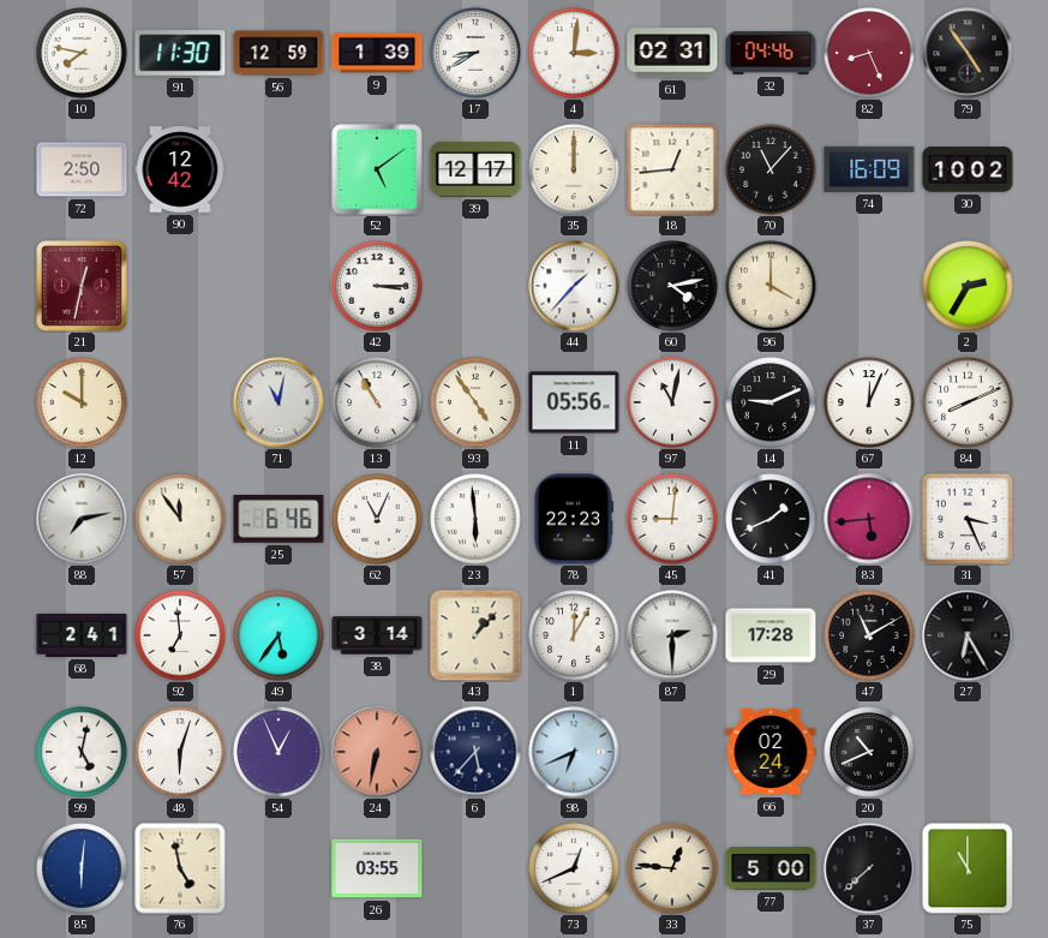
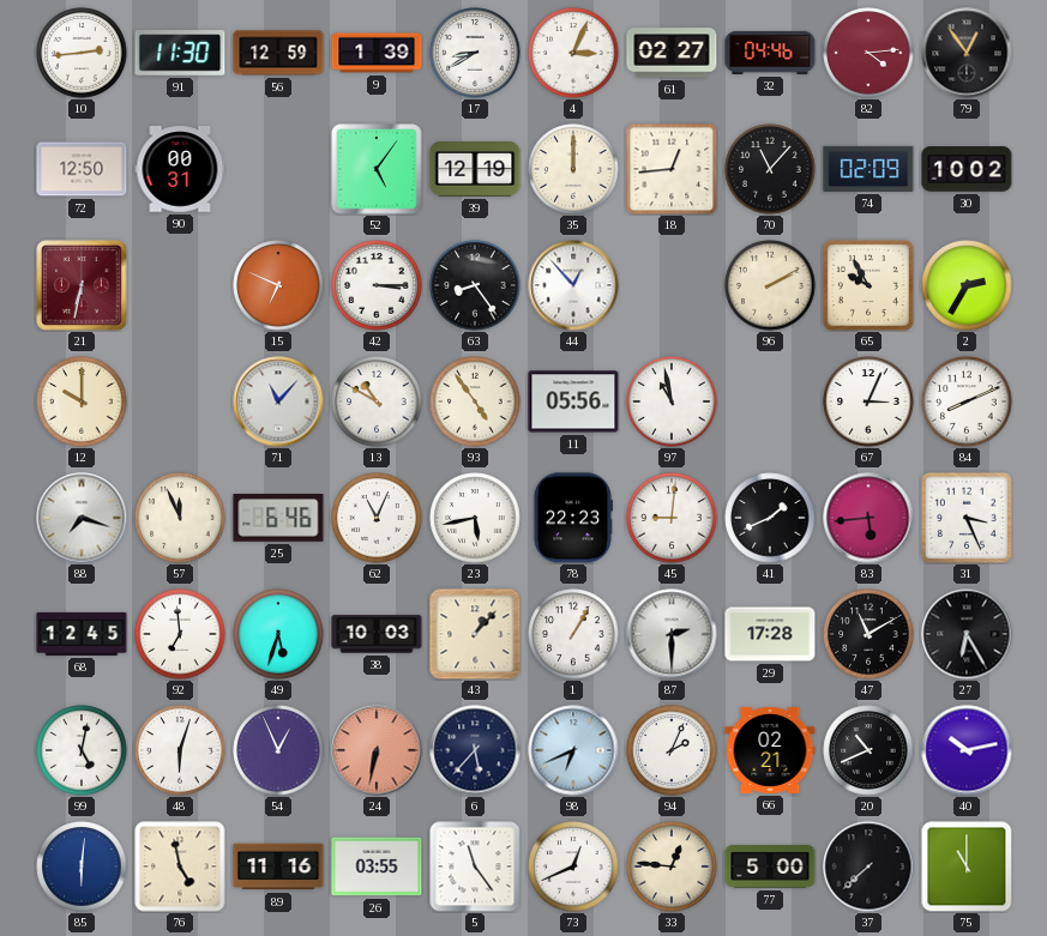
10: 7:47 -> 2:44
4: 3:01 -> 3:04
61: 02:31 -> 02:27
82: 8:26 -> 4:14
79: 4:54 -> 12:54
72: 2:50 -> 12:50
90: 12:42 -> 00:31
52: 5:09 -> 5:06
39: 12:17 -> 12:19
74: 16:09 -> 02:09
21: 12:32 -> 6:32
15: none -> 6:49
63: none -> 8:24
44: 1:37 -> 12:53
60: 4:13 -> none
96: 4:00 -> 2:10
65: none -> 9:55
71: 11:02 -> 11:07
13: 10:55 -> 10:50
97: 11:02 -> 10:58
14: 9:11 -> none
67: 12:04 -> 3:04
88: 7:13 -> 7:18
57: 11:54 -> 11:56
23: 5:59 -> 5:43
68: 2:41 -> 12:45
49: 5:36 -> 5:33
38: 3:14 -> 10:03
1: 12:05 -> 1:05
94: none -> 2:04
66: 02:24 -> 02:21
40: none -> 10:13
89: none -> 11:16
5: none -> 11:24
